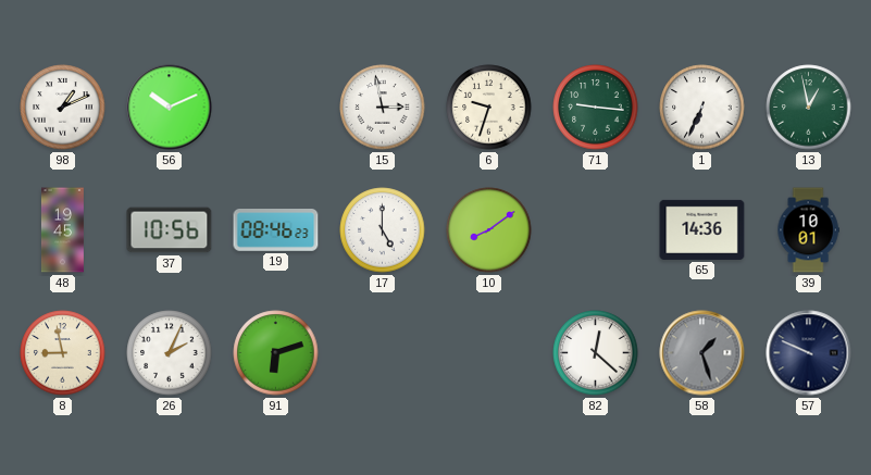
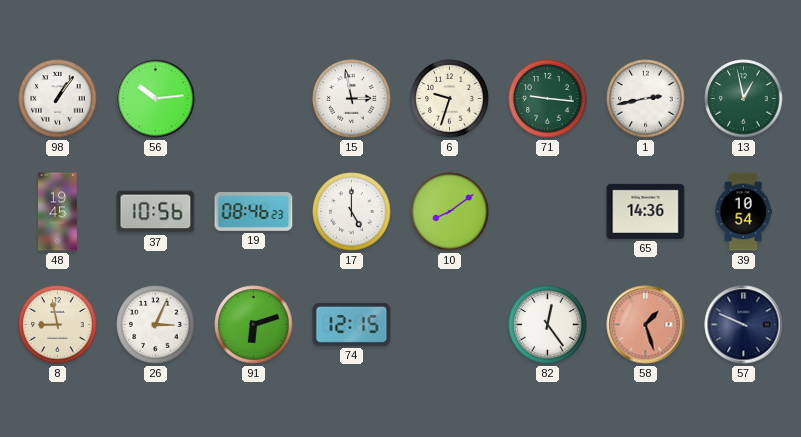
98: 1:11 -> 1:06
56: 10:11 -> 10:14
1: 6:34 -> 2:43
39: 10:01 -> 10:54
26: 2:04 -> 3:04
74: none -> 12:15
82: 12:22 -> 12:24
58 dial: grey -> salmon
